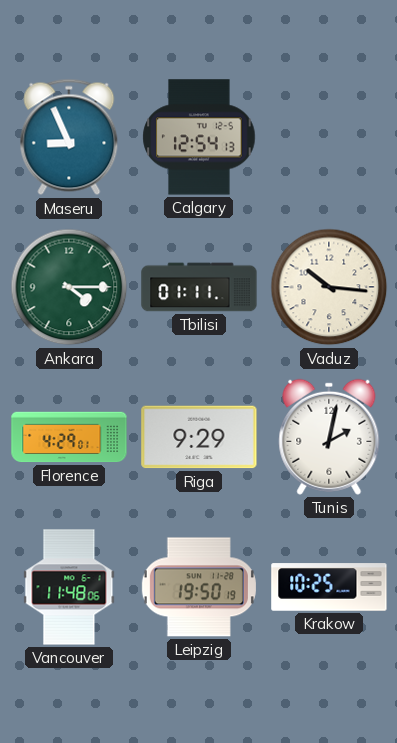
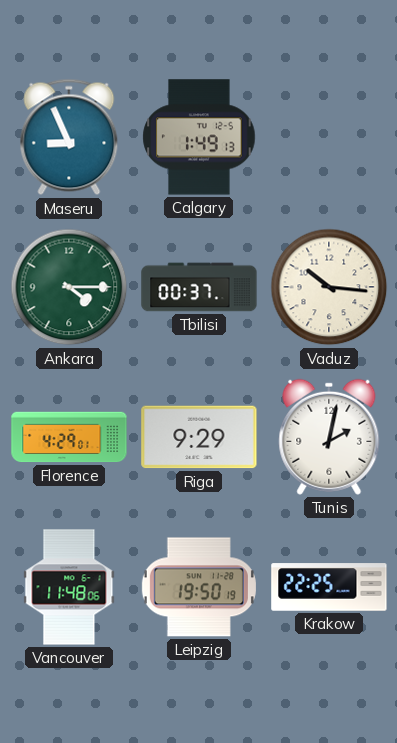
Calgary: 12:54 -> 1:49
Tbilisi: 01:11 -> 00:37
Krakow: 10:25 -> 22:25
